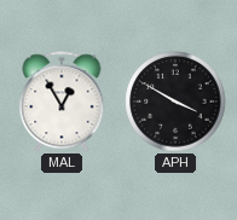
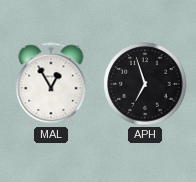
APH: 3:50 -> 6:57
